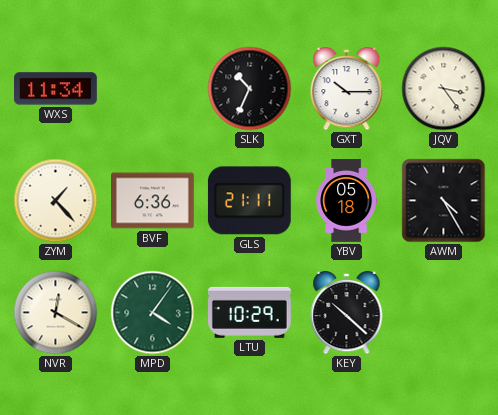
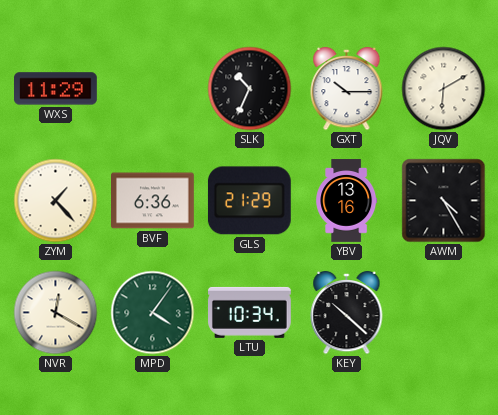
WXS: 11:34 -> 11:29
JQV: 3:24 -> 6:10
GLS: 21:11 -> 21:29
YBV: 05:18 -> 13:16
LTU: 10:29 -> 10:34
